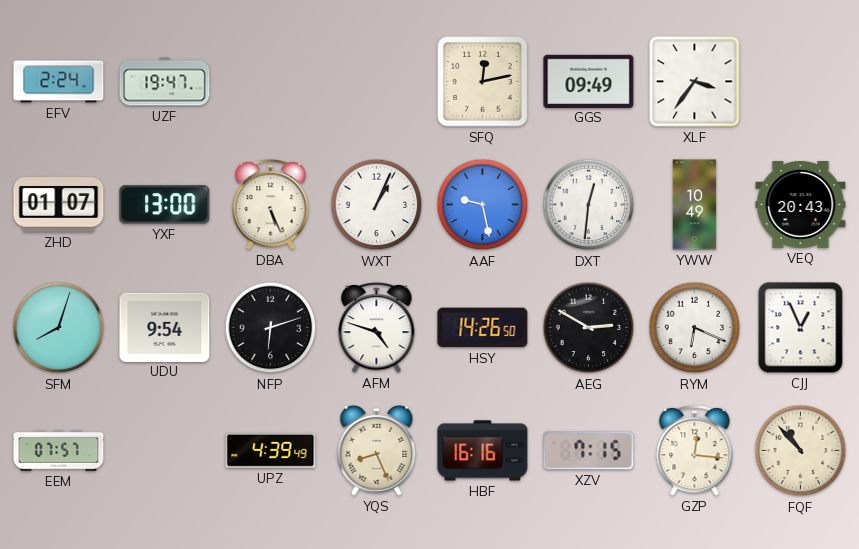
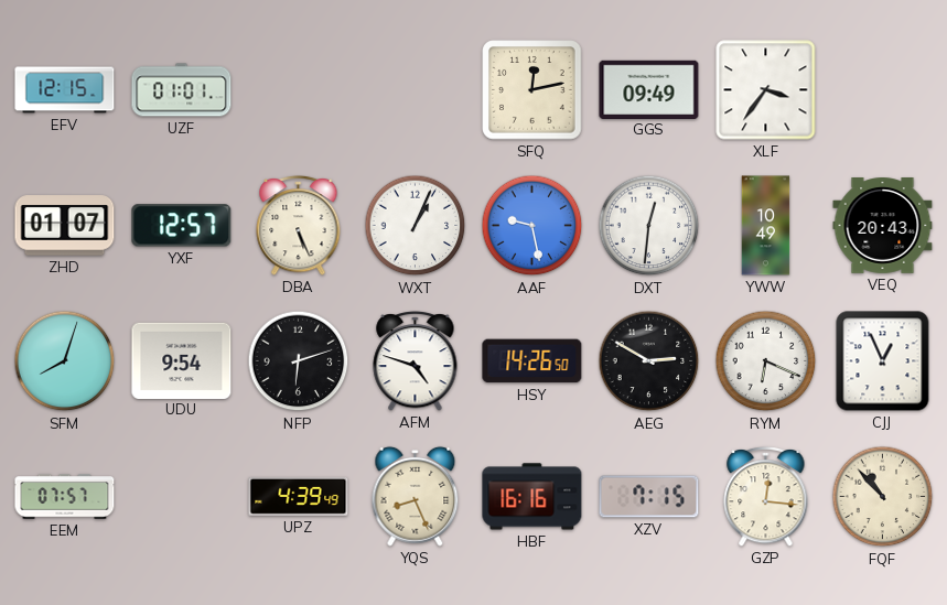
EFV: 2:24 -> 12:15
UZF: 19:47 -> 01:01
YXF: 13:00 -> 12:57
